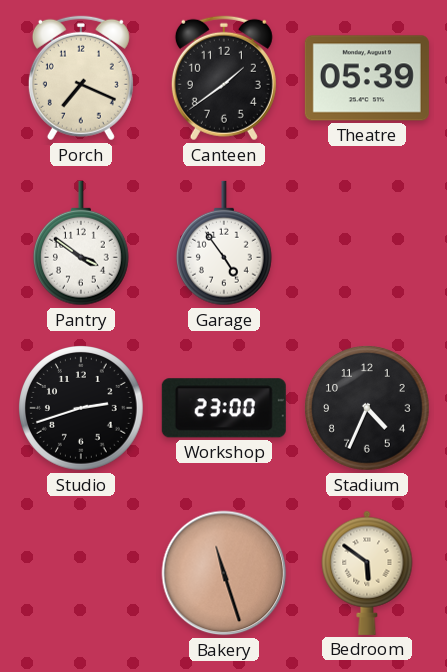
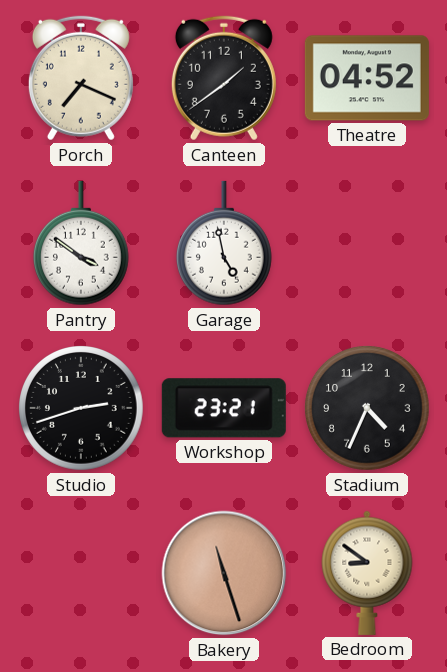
Theatre: 05:39 -> 04:52
Garage: 4:54 -> 4:58
Workshop: 23:00 -> 23:21
Bedroom: 5:51 -> 8:51
